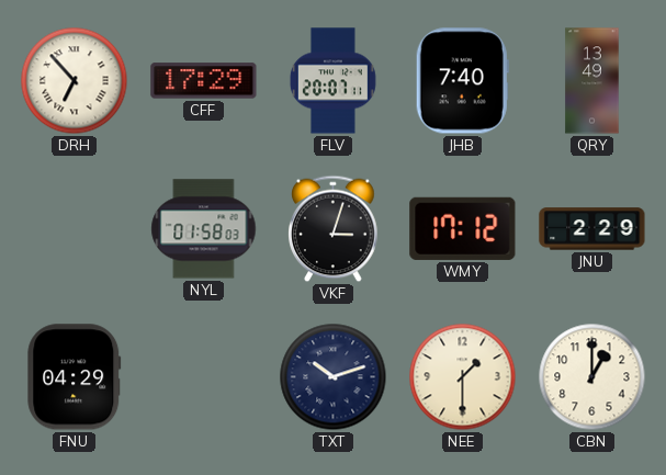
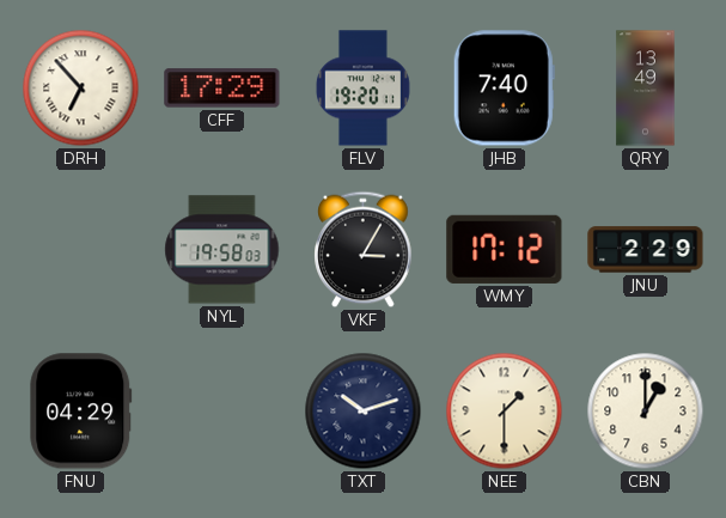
FLV: 20:07 -> 19:20
NYL: 01:58 -> 19:58
VKF: 3:03 -> 3:05
